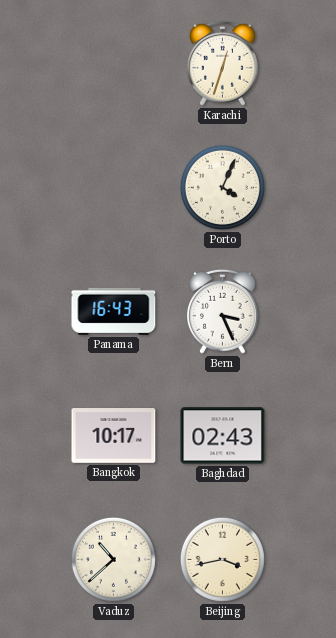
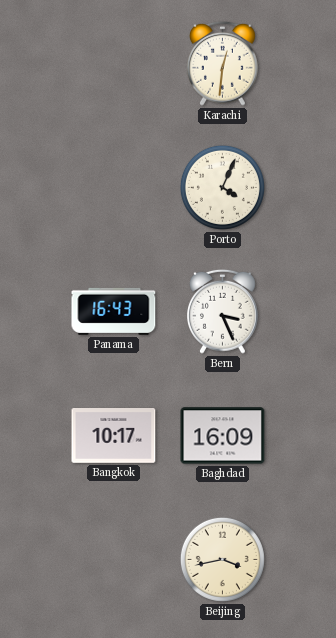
Karachi: 12:33 -> 12:31
Baghdad: 02:43 -> 16:09
Vaduz: 10:38 -> none
